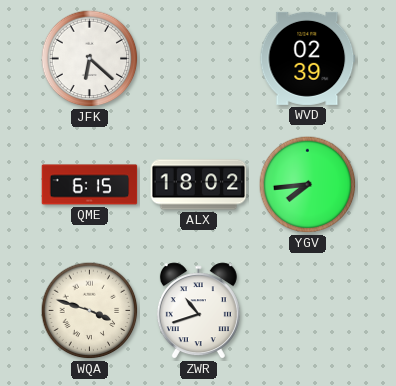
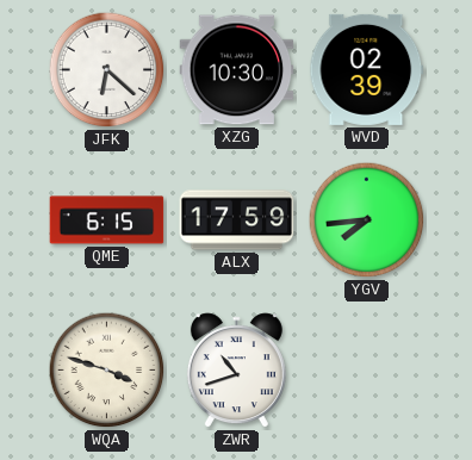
XZG: none -> 10:30
ALX: 18:02 -> 17:59
